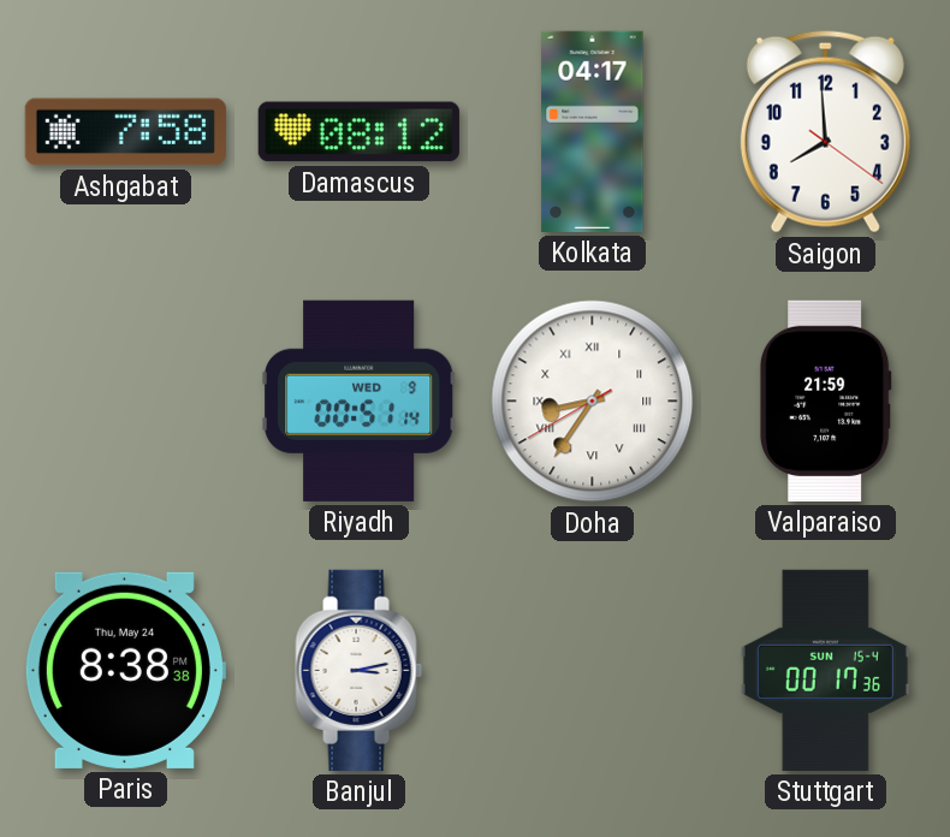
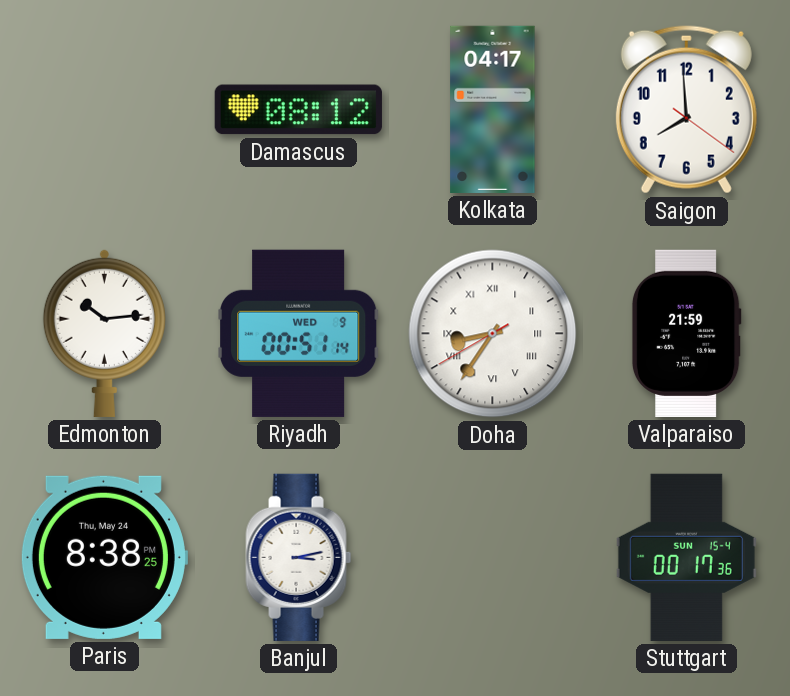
Ashgabat: 7:58 -> none
Edmonton: none -> 10:14
Paris: 8:38:38 -> 8:38:25
